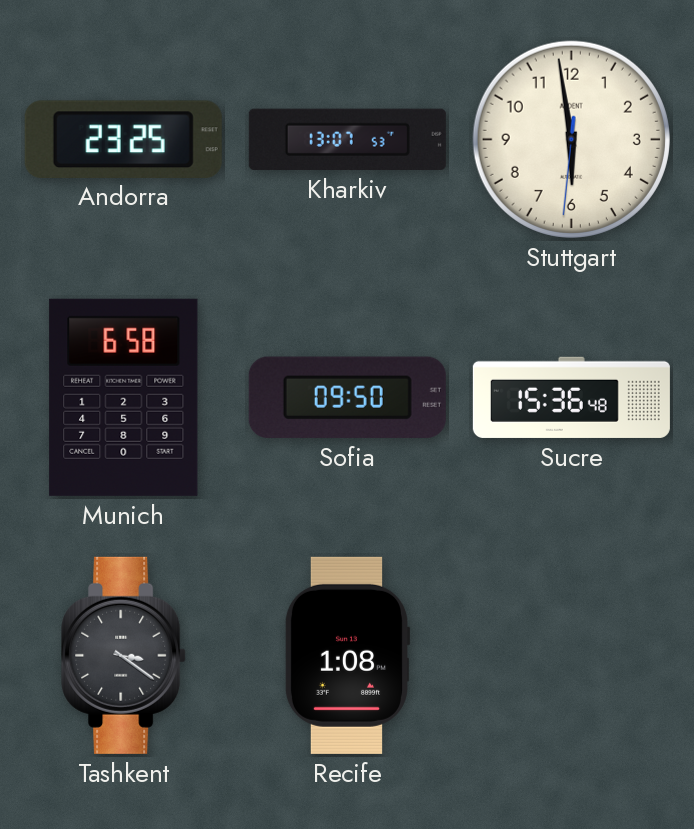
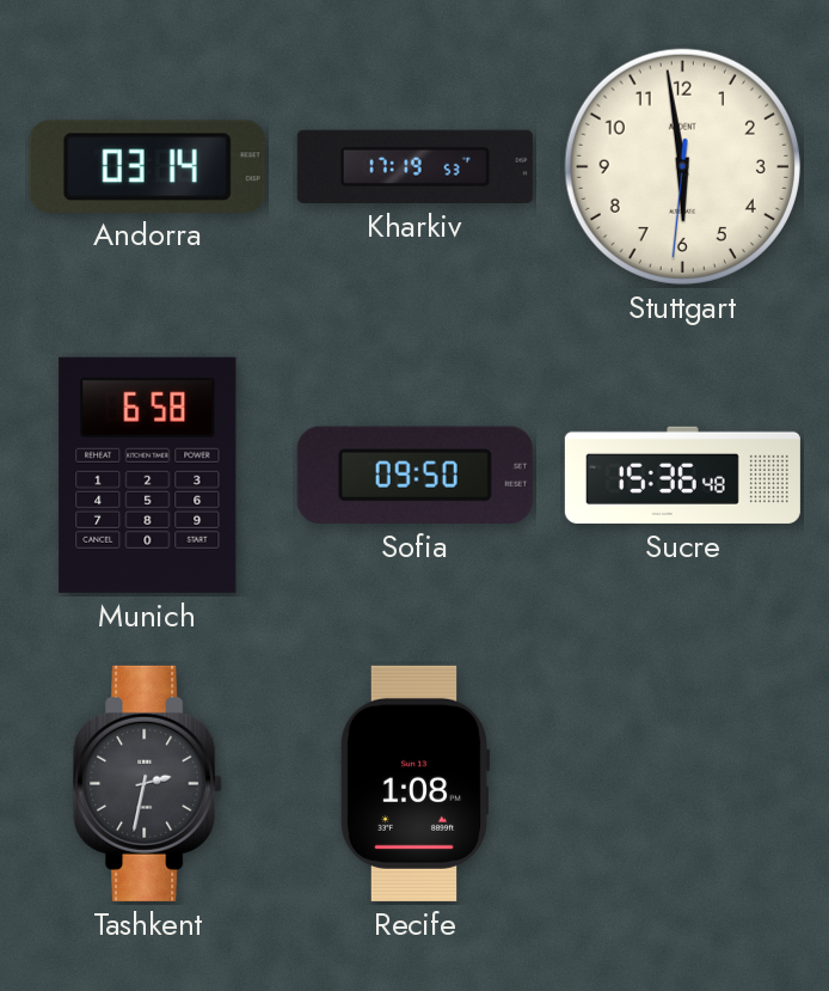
Andorra: 23:25 -> 03:14
Kharkiv: 13:07 -> 17:19
Tashkent: 3:21 -> 2:32
